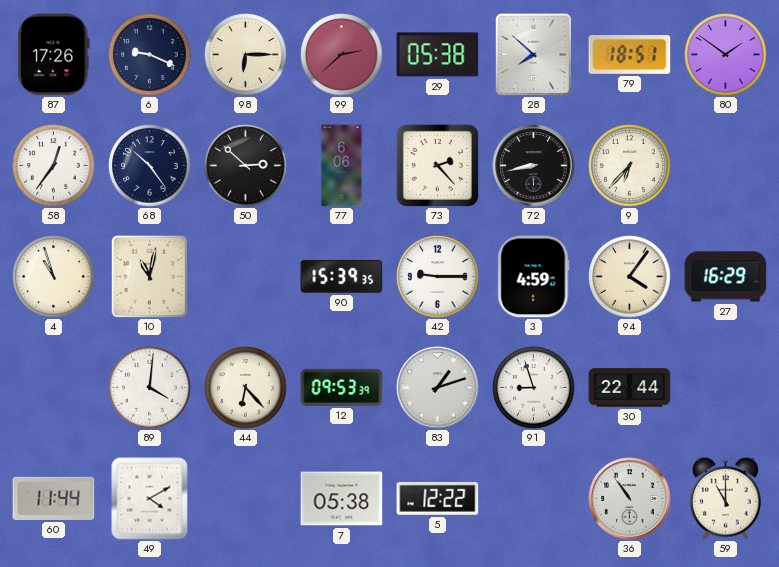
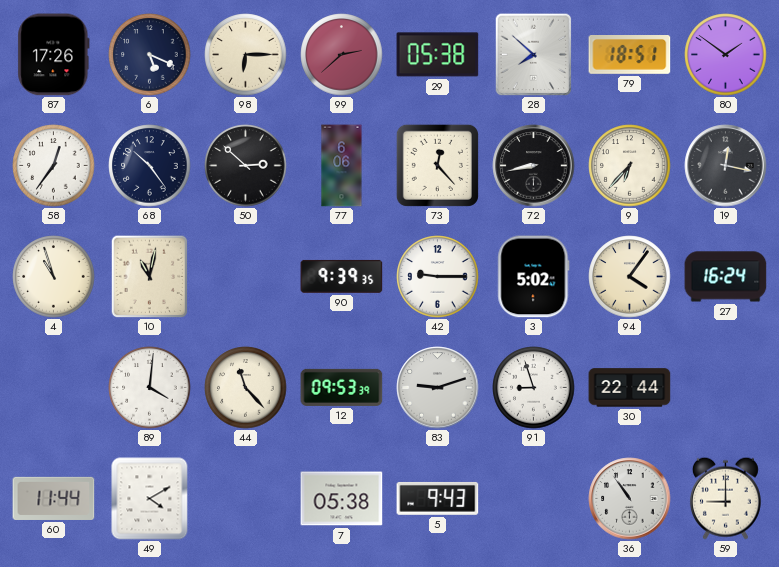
6: 9:19 -> 5:19
73: 2:23 -> 12:23
19: none -> 12:17
90: 15:39 -> 9:39
3: 4:59 -> 5:02
27: 16:29 -> 16:24
44: 6:23 -> 11:23
83: 1:12 -> 9:12
5: 12:22 -> 9:43
59: 11:00 -> 9:00
